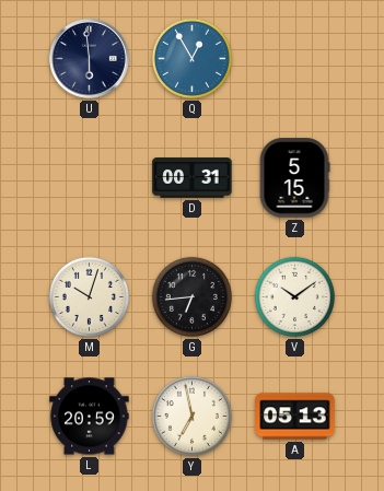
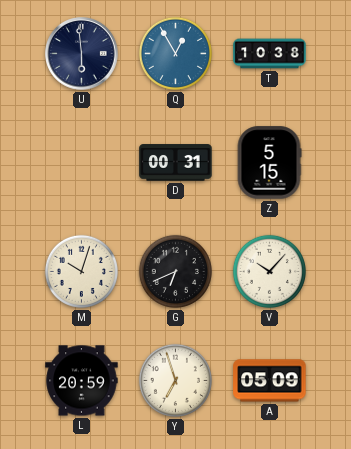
T: none -> 10:38
G: 6:44 -> 6:41
V: 10:09 -> 10:07
Y: 6:58 -> 6:57
A: 05:13 -> 05:09
